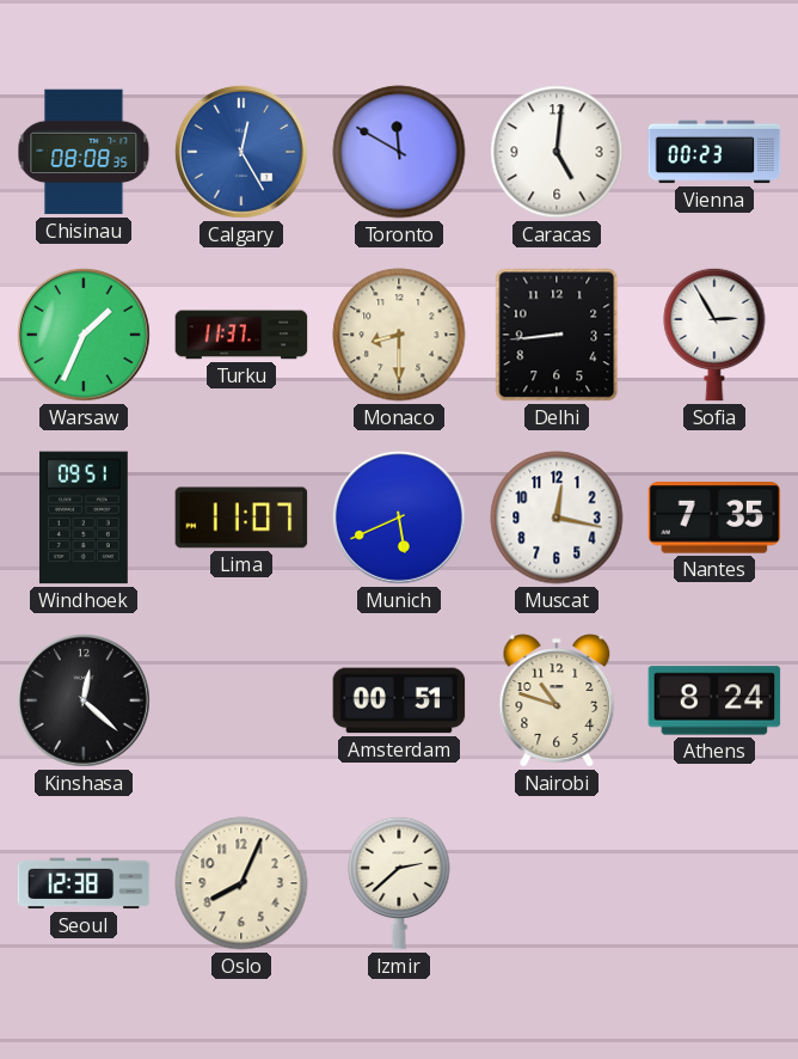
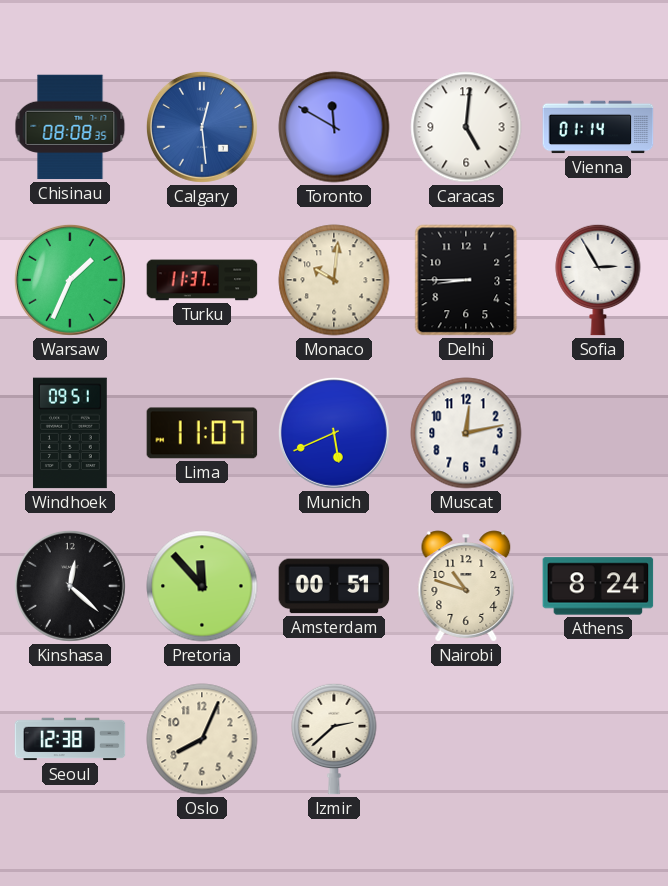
Calgary: 12:25 -> 12:29
Vienna: 00:23 -> 01:14
Monaco: 8:30 -> 10:01
Delhi: 8:44 -> 8:45
Muscat: 12:17 -> 12:13
Nantes: 7:35 -> none
Pretoria: none -> 11:53
